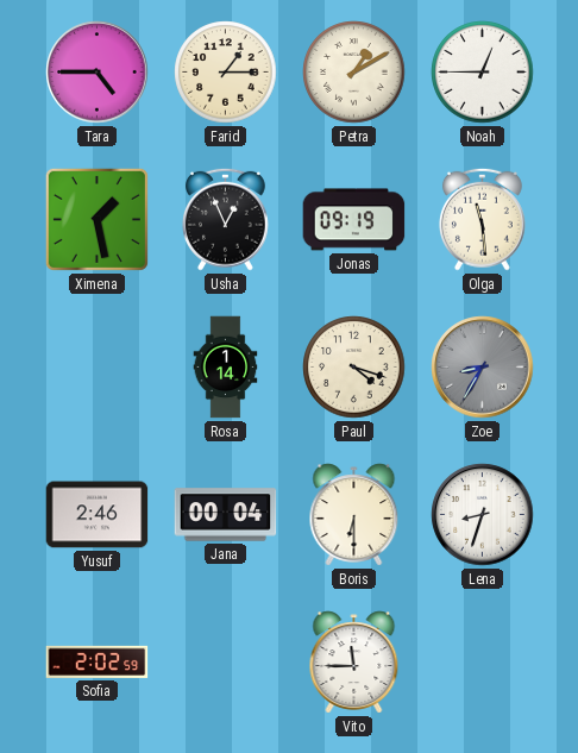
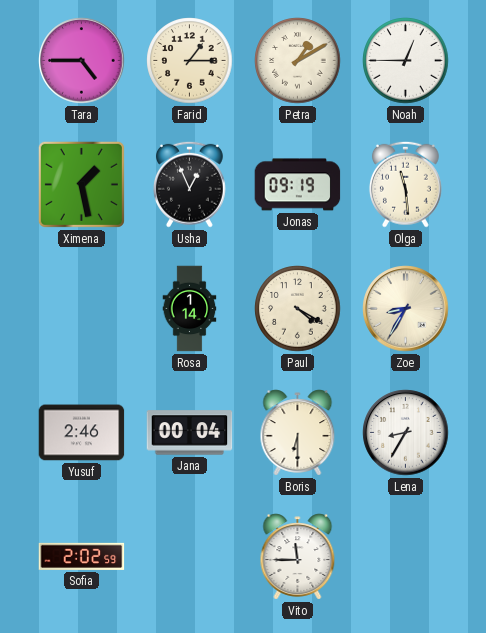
Paul: 4:18 -> 4:20
Zoe dial: grey -> cream
Lena: 8:33 -> 8:35
